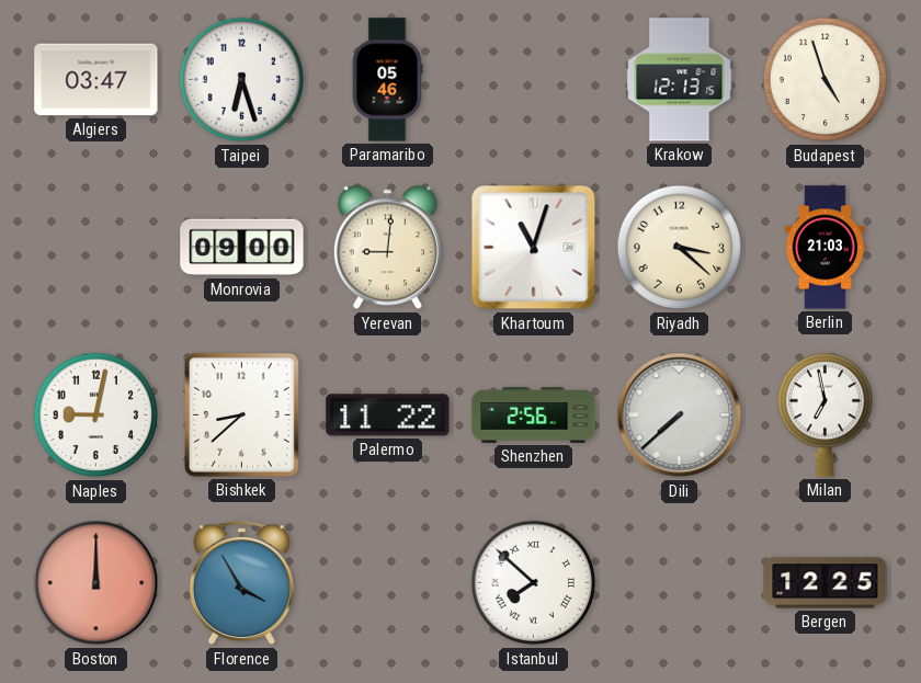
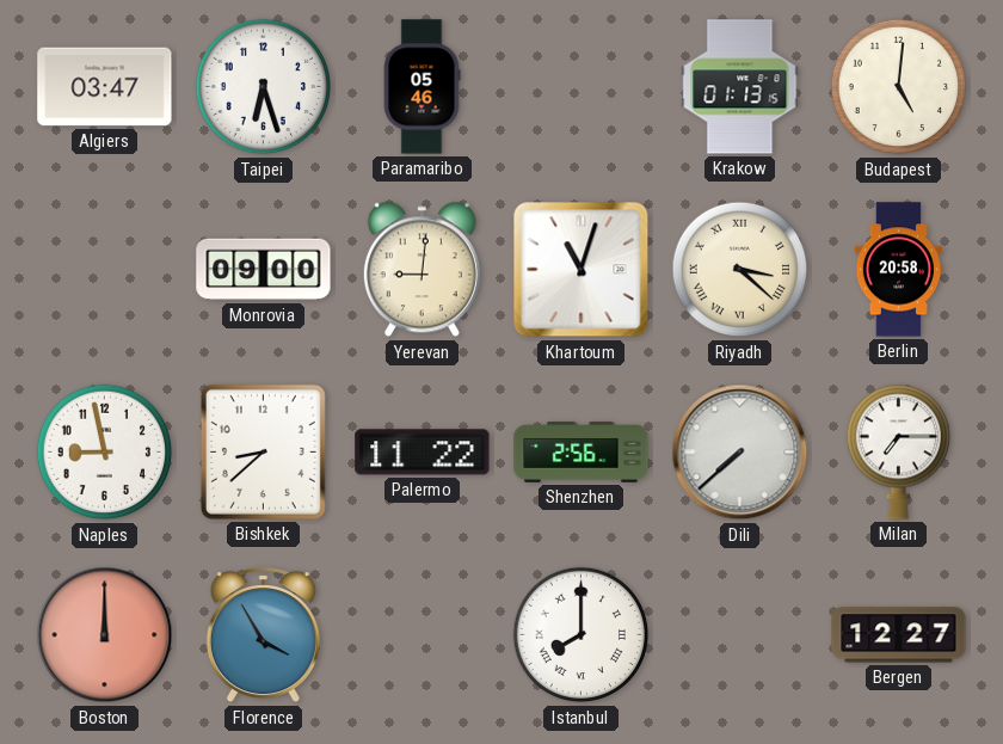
Krakow: 12:13 -> 01:13
Budapest: 4:57 -> 5:01
Riyadh numerals: Arabic -> Roman
Berlin: 21:03 -> 20:58
Naples: 9:02 -> 8:58
Milan: 6:58 -> 7:15
Istanbul: 7:52 -> 8:00
Bergen: 12:25 -> 12:27
